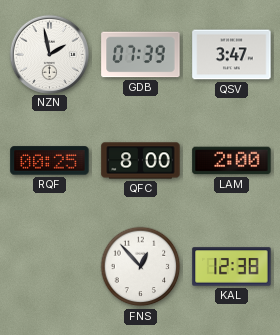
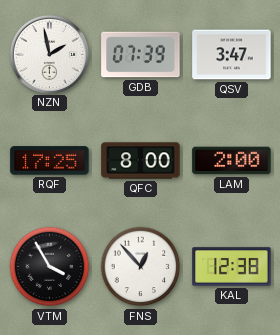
RQF: 00:25 -> 17:25
VTM: none -> 3:55
